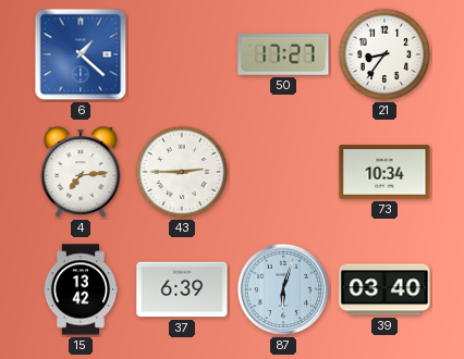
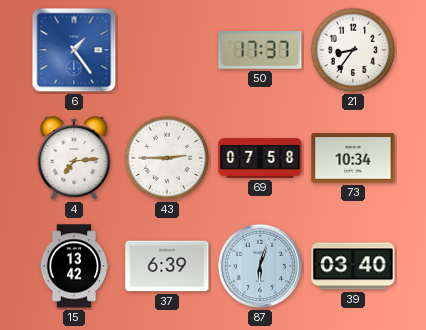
6: 1:22 -> 1:24
50: 17:27 -> 17:37
69: none -> 07:58
